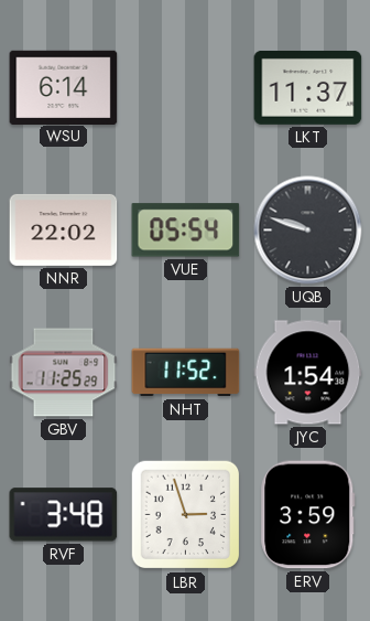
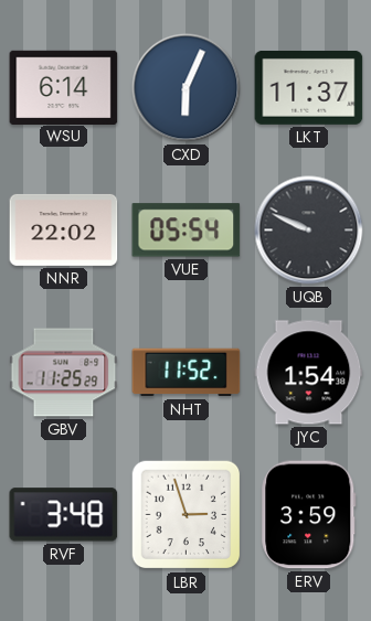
CXD: none -> 6:04
UQB: 9:48 -> 9:49
